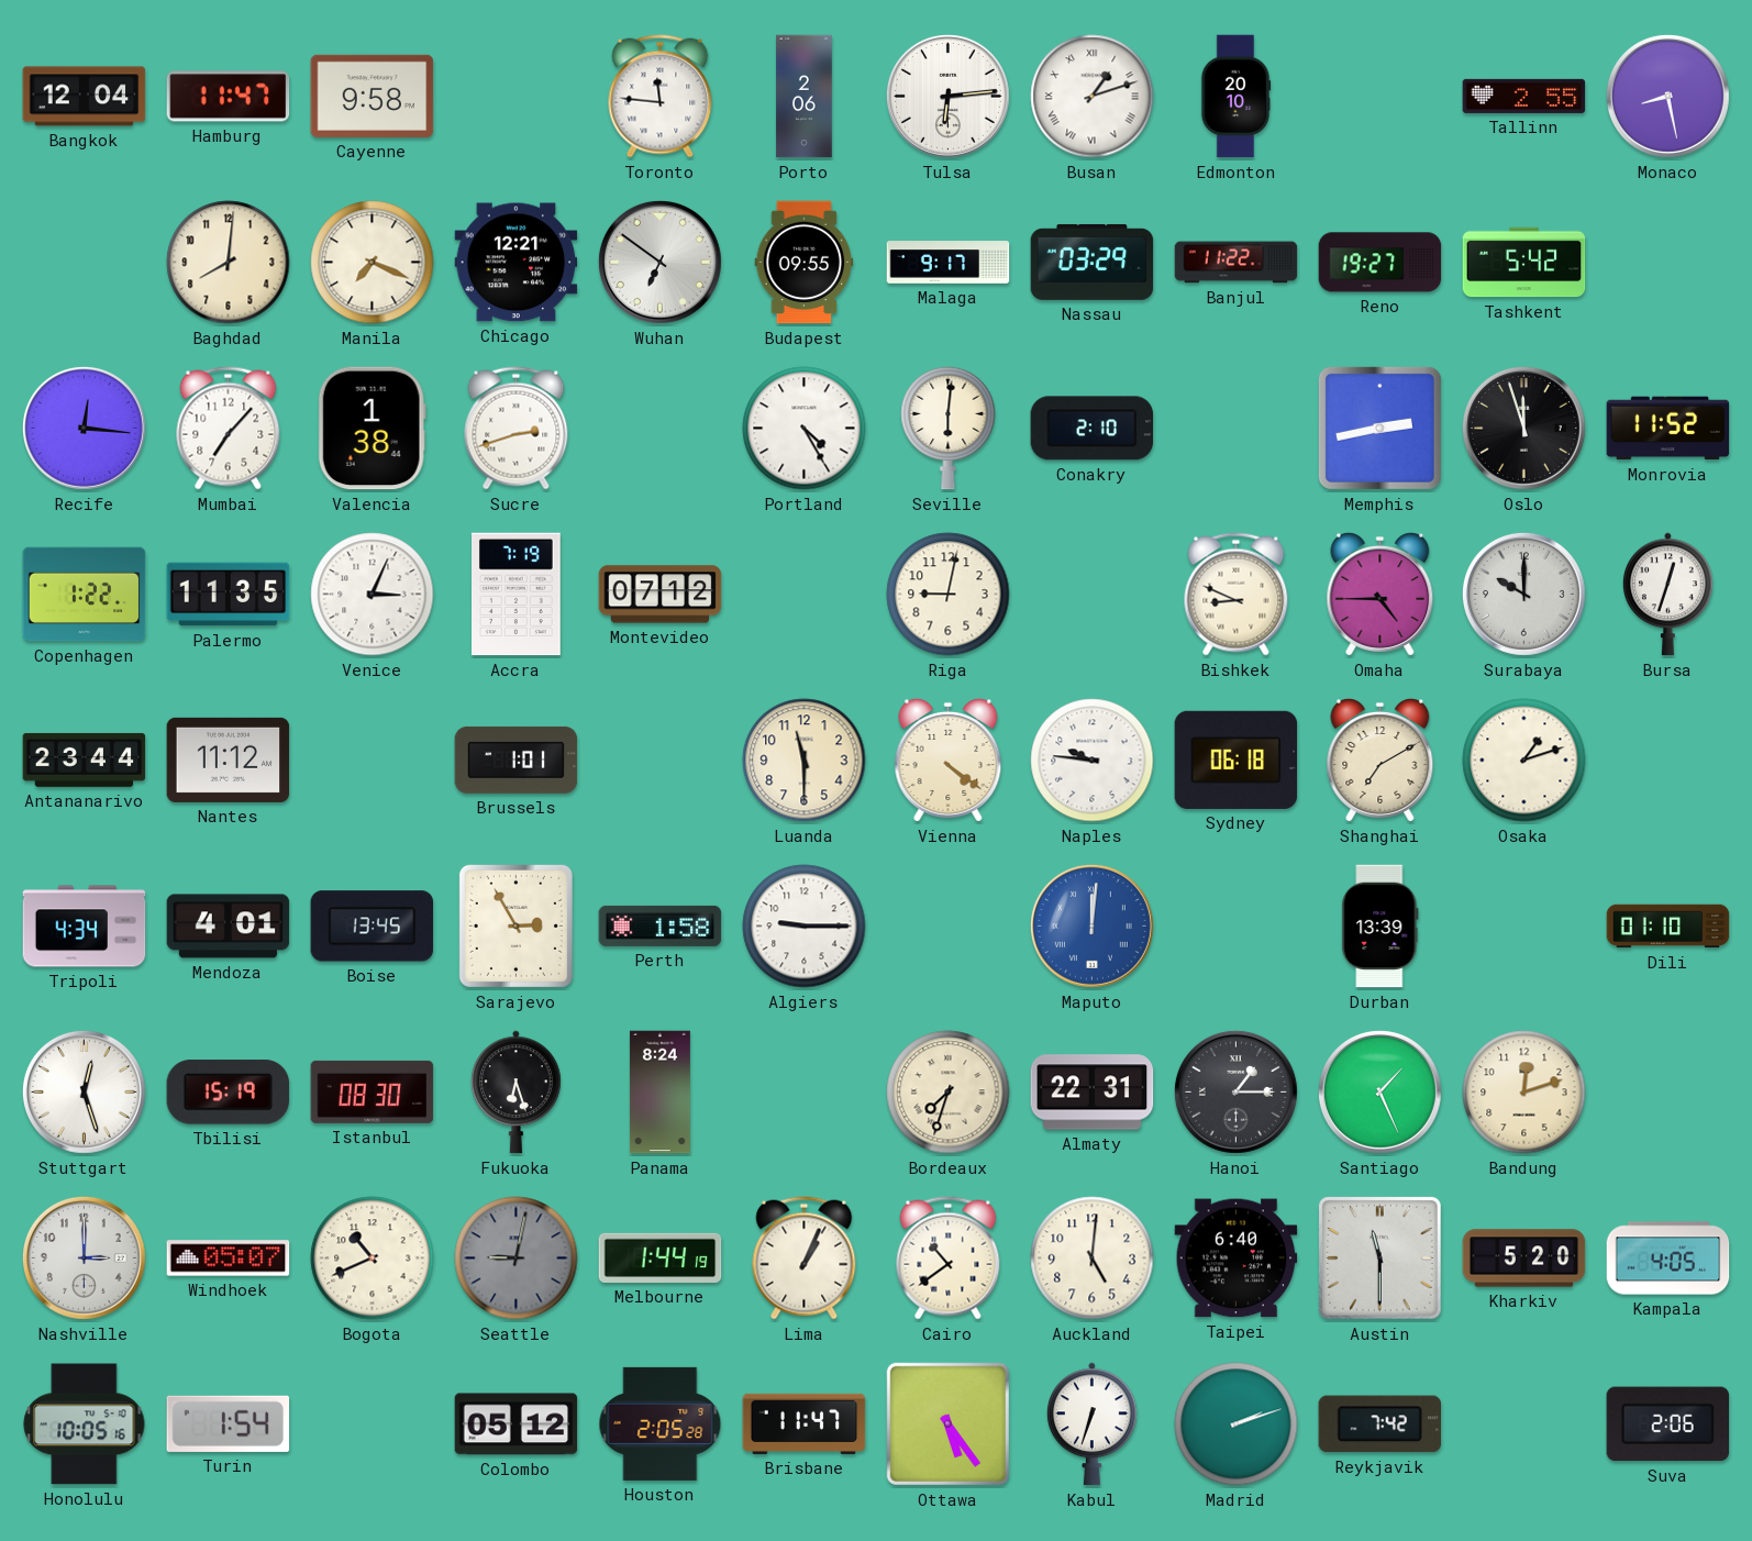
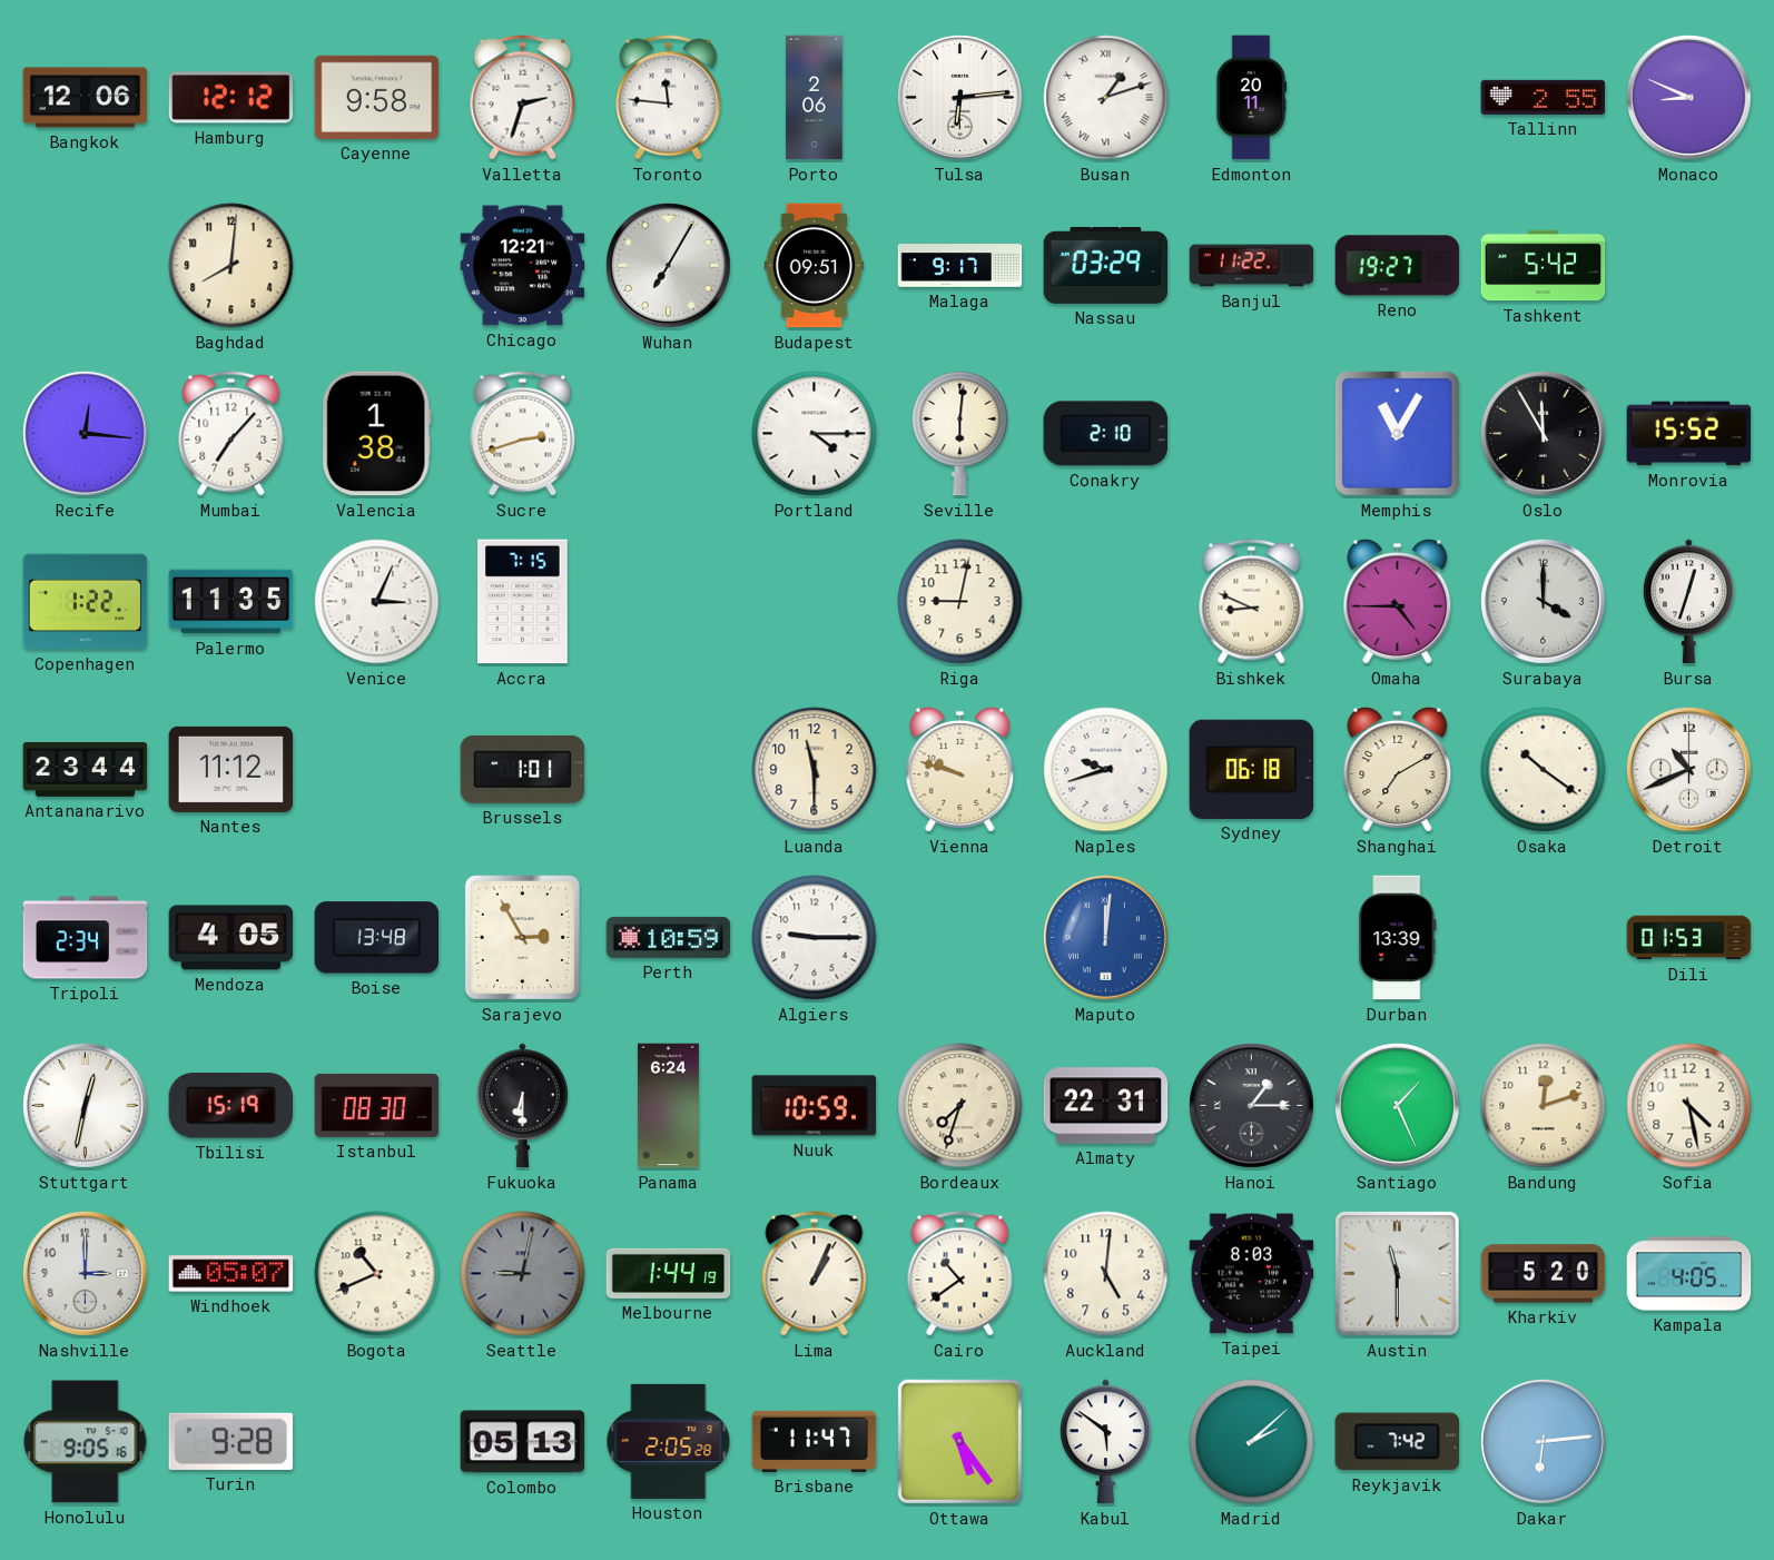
Bangkok: 12:04 -> 12:06
Hamburg: 11:47 -> 12:12
Valletta: none -> 2:33
Edmonton: 20:10 -> 20:11
Monaco: 8:28 -> 8:49
Manila: 7:19 -> none
Wuhan: 6:51 -> 7:05
Budapest: 09:55 -> 09:51
Portland: 4:25 -> 4:15
Memphis: 2:43 -> 11:05
Oslo: 11:57 -> 11:55
Monrovia: 11:52 -> 15:52
Accra: 7:19 -> 7:15
Montevideo: 07:12 -> none
Surabaya: 10:00 -> 4:00
Vienna: 4:21 -> 9:48
Naples: 9:46 -> 9:42
Osaka: 1:12 -> 10:21
Detroit: none -> 10:41
Tripoli: 4:34 -> 2:34
Mendoza: 4:01 -> 4:05
Boise: 13:45 -> 13:48
Perth: 1:58 -> 10:59
Dili: 01:10 -> 01:53
Stuttgart: 12:27 -> 12:32
Fukuoka: 6:27 -> 6:30
Panama: 8:24 -> 6:24
Nuuk: none -> 10:59
Sofia: none -> 4:28
Taipei: 6:40 -> 8:03
Honolulu: 10:05 -> 9:05
Turin: 1:54 -> 9:28
Colombo: 05:12 -> 05:13
Kabul: 6:33 -> 5:51
Madrid: 2:12 -> 2:08
Dakar: none -> 6:14
Suva: 2:06 -> none
